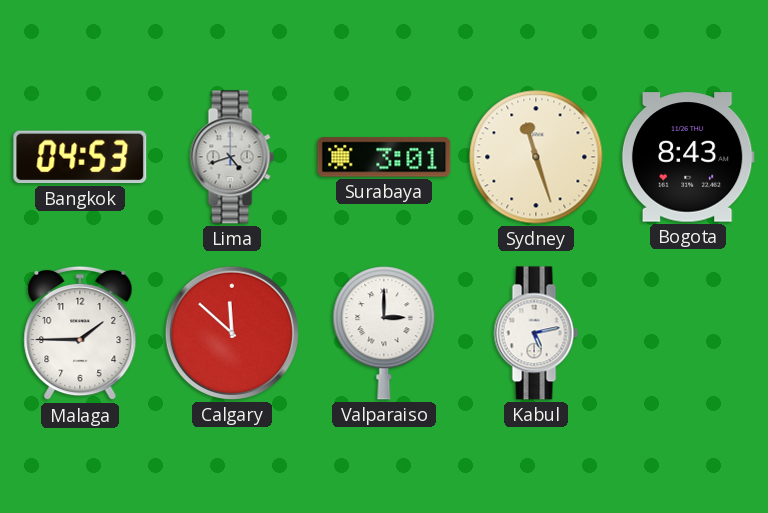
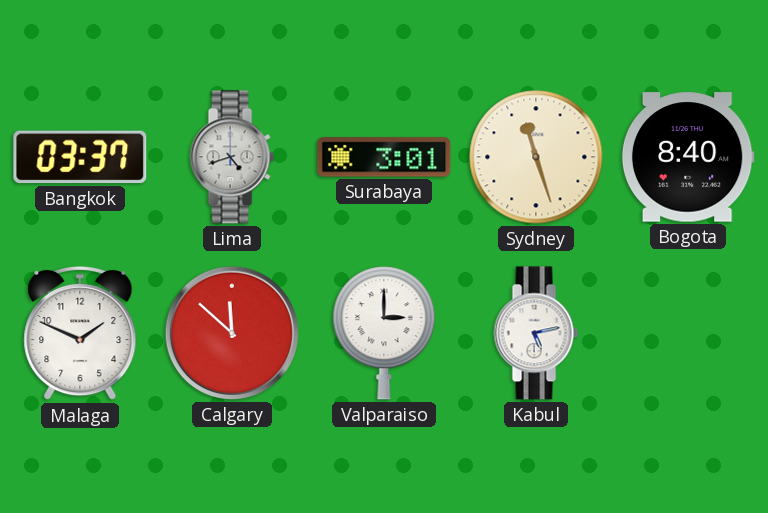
Bangkok: 04:53 -> 03:37
Bogota: 8:43 -> 8:40
Malaga: 1:45 -> 1:49
